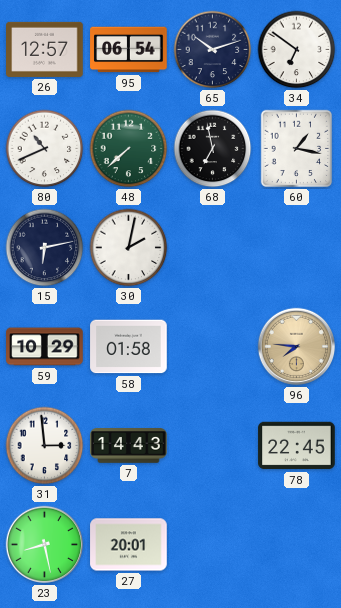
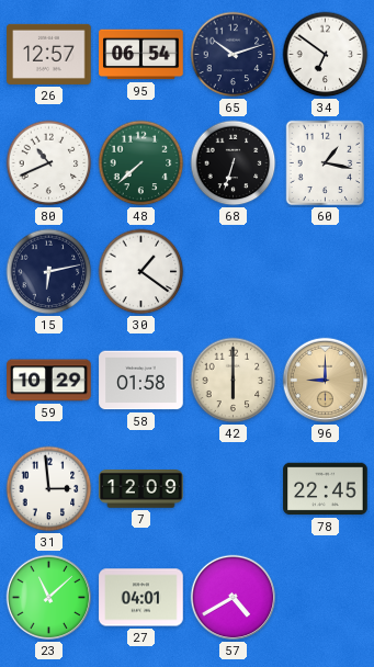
68: 6:58 -> 6:33
30: 2:02 -> 1:21
42: none -> 6:00
96: 7:46 -> 9:00
7: 14:43 -> 12:09
23: 8:28 -> 11:08
27: 20:01 -> 04:01
57: none -> 4:40
